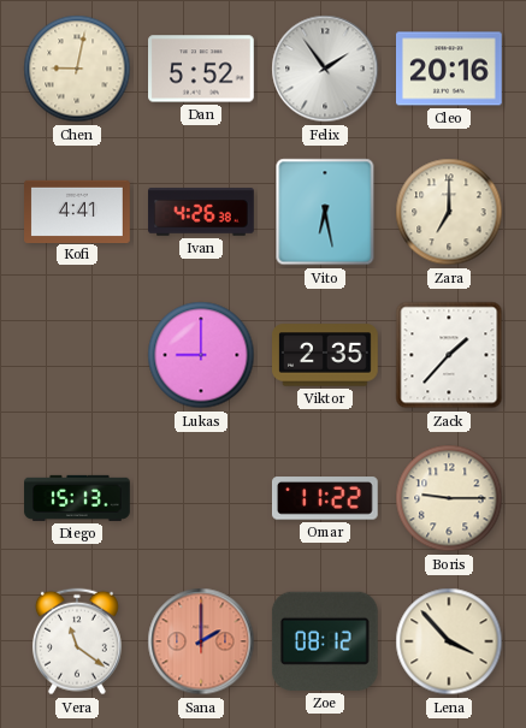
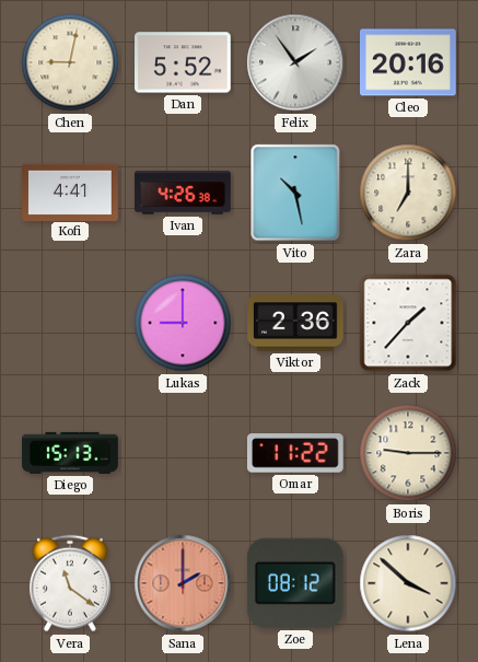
Vito: 6:28 -> 10:28
Viktor: 2:35 -> 2:36
Lena: 3:53 -> 3:52
